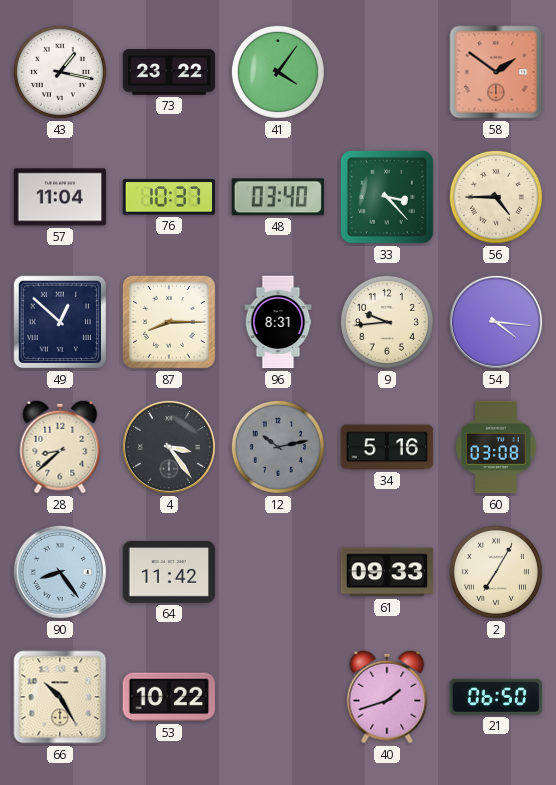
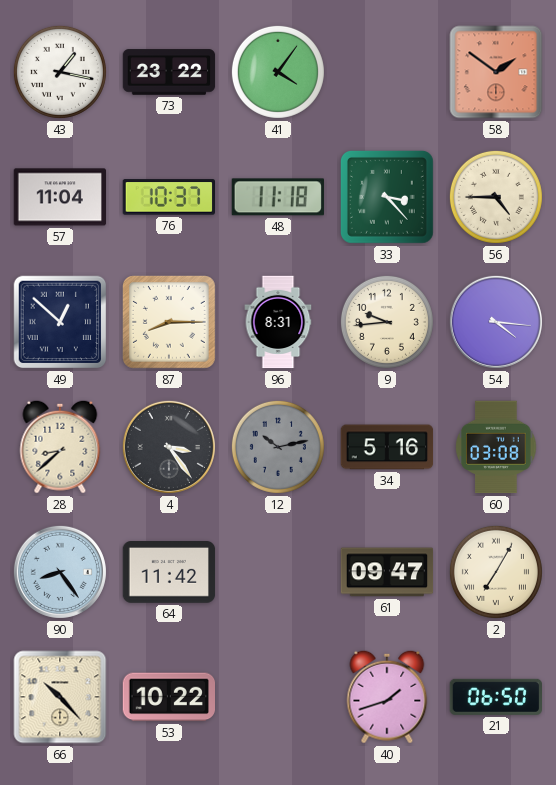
48: 03:40 -> 11:18
61: 09:33 -> 09:47
66: 10:25 -> 10:23
